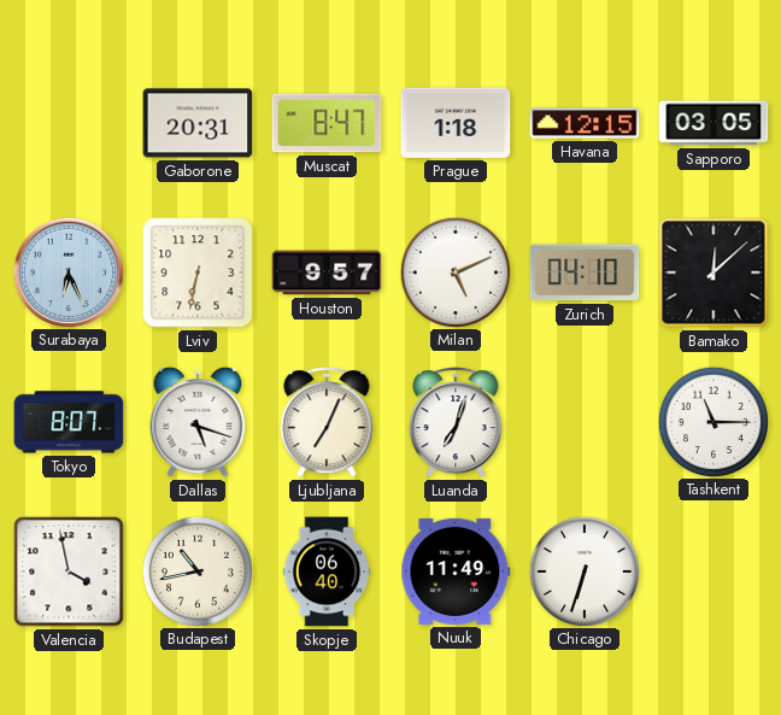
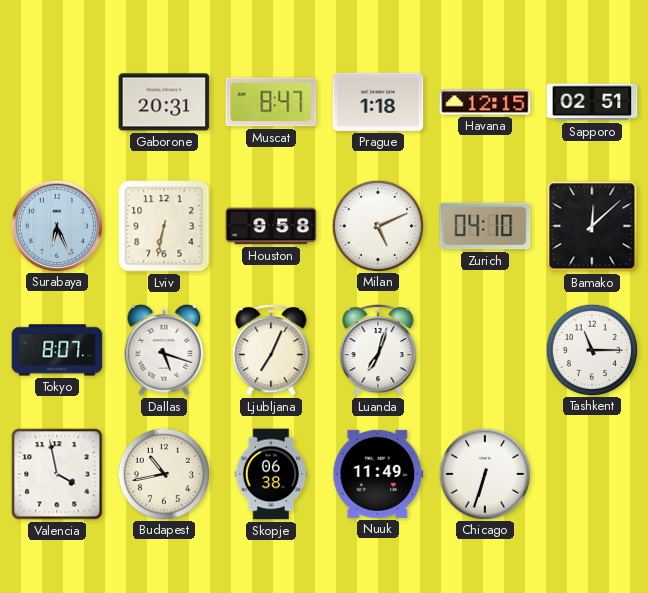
Sapporo: 03:05 -> 02:51
Houston: 9:57 -> 9:58
Skopje: 06:40 -> 06:38
